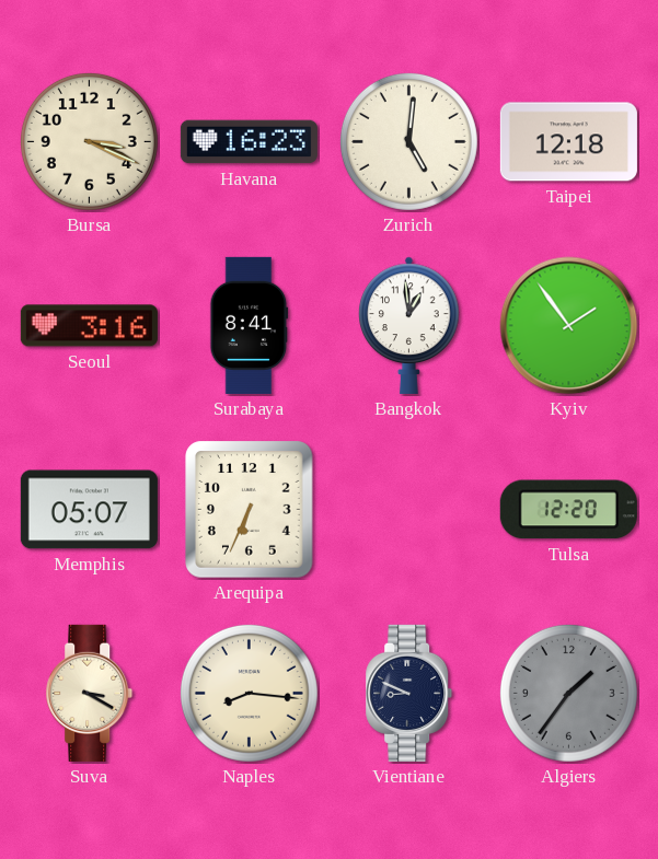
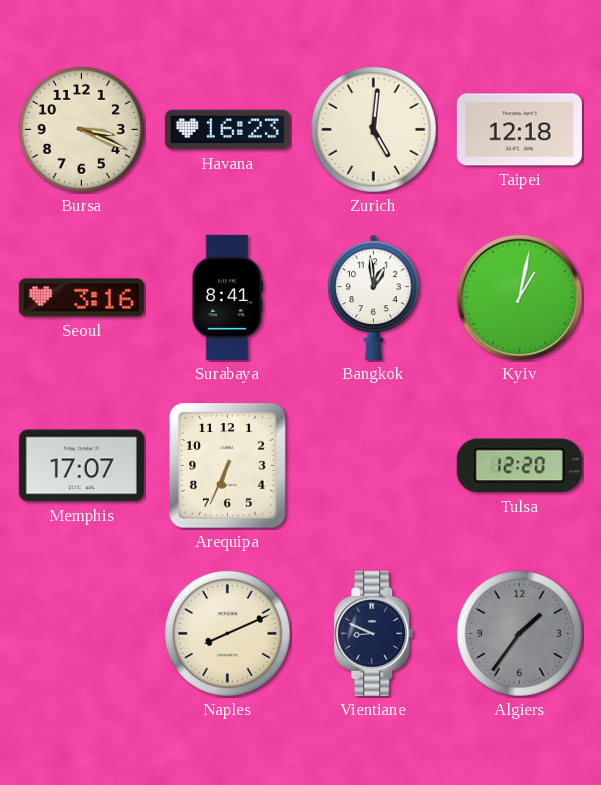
Kyiv: 1:54 -> 1:02
Memphis: 05:07 -> 17:07
Suva: 3:20 -> none
Naples: 8:16 -> 8:11
